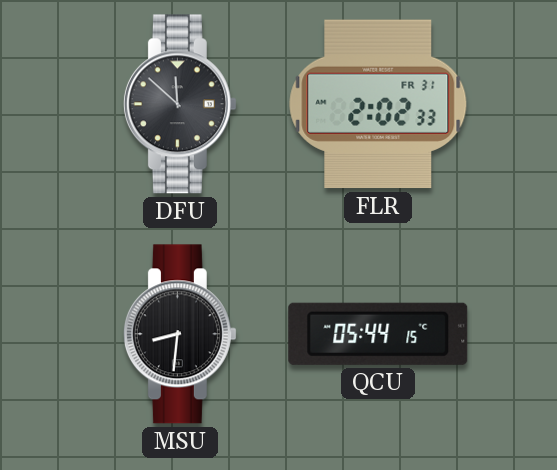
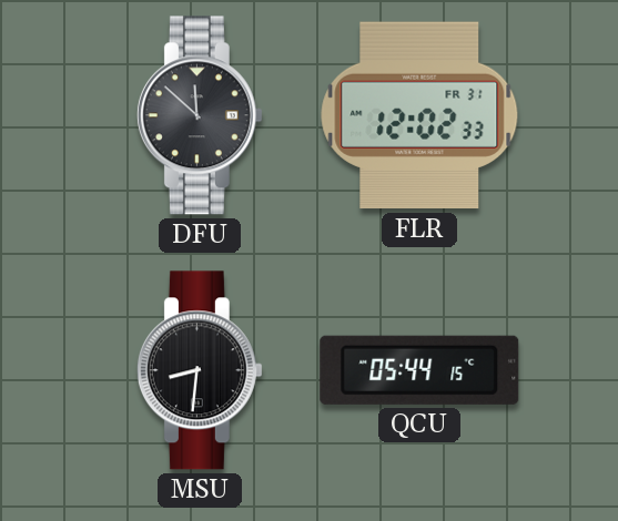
FLR: 2:02 -> 12:02
